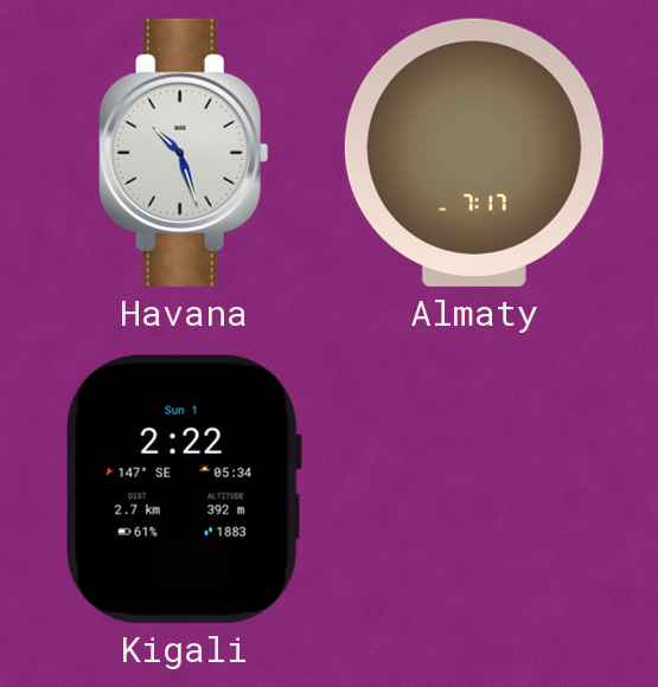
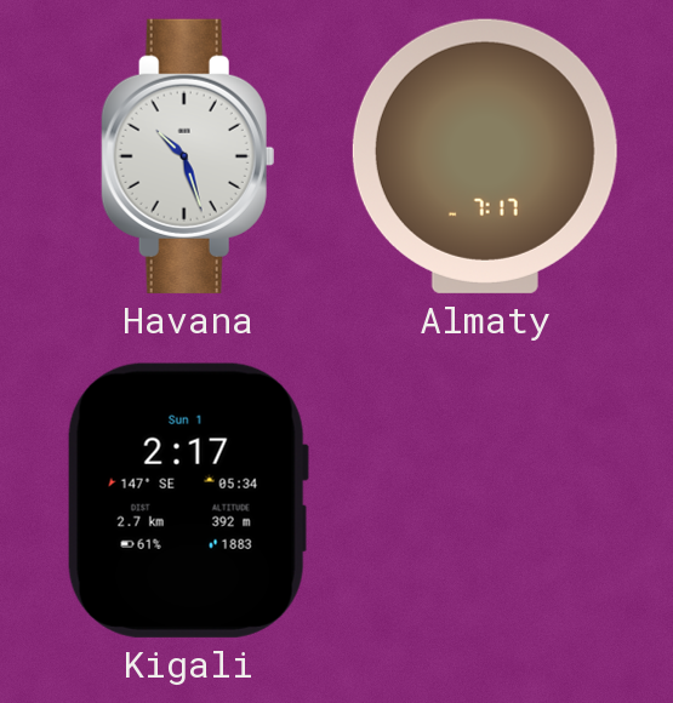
Kigali: 2:22 -> 2:17
